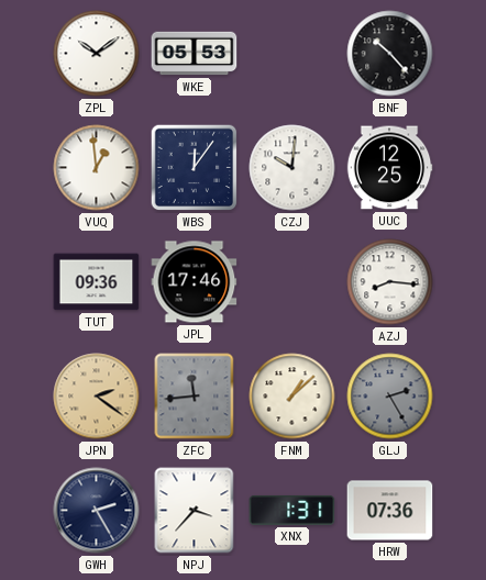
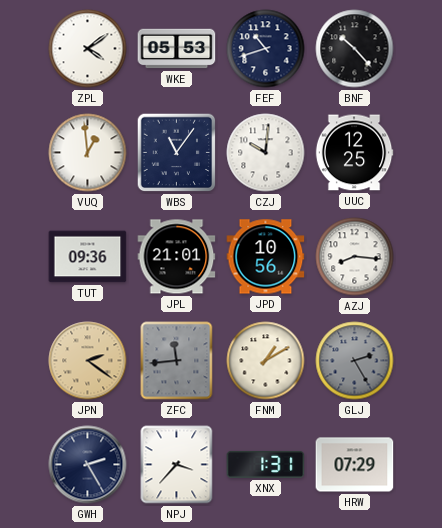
ZPL: 10:09 -> 4:09
FEF: none -> 10:42
WBS: 12:06 -> 11:06
JPL: 17:46 -> 21:01
JPD: none -> 10:56
FNM: 1:08 -> 1:10
HRW: 07:36 -> 07:29
